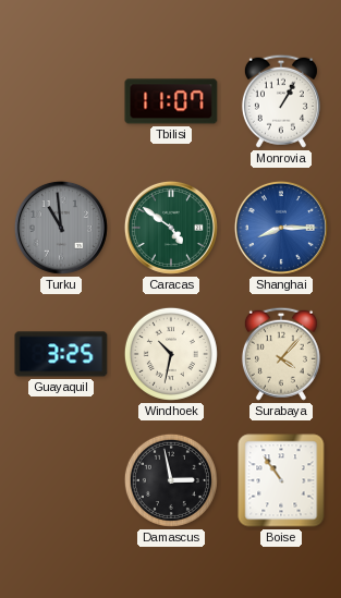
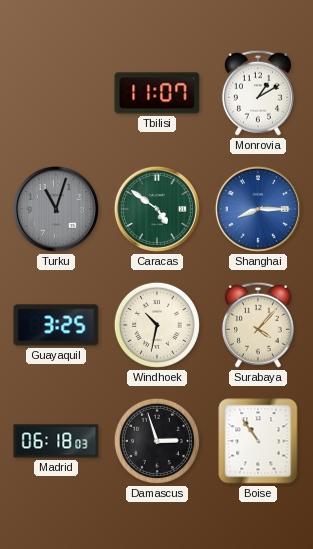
Monrovia: 1:05 -> 1:10
Turku: 10:59 -> 11:03
Madrid: none -> 06:18
Damascus: 2:58 -> 2:57
